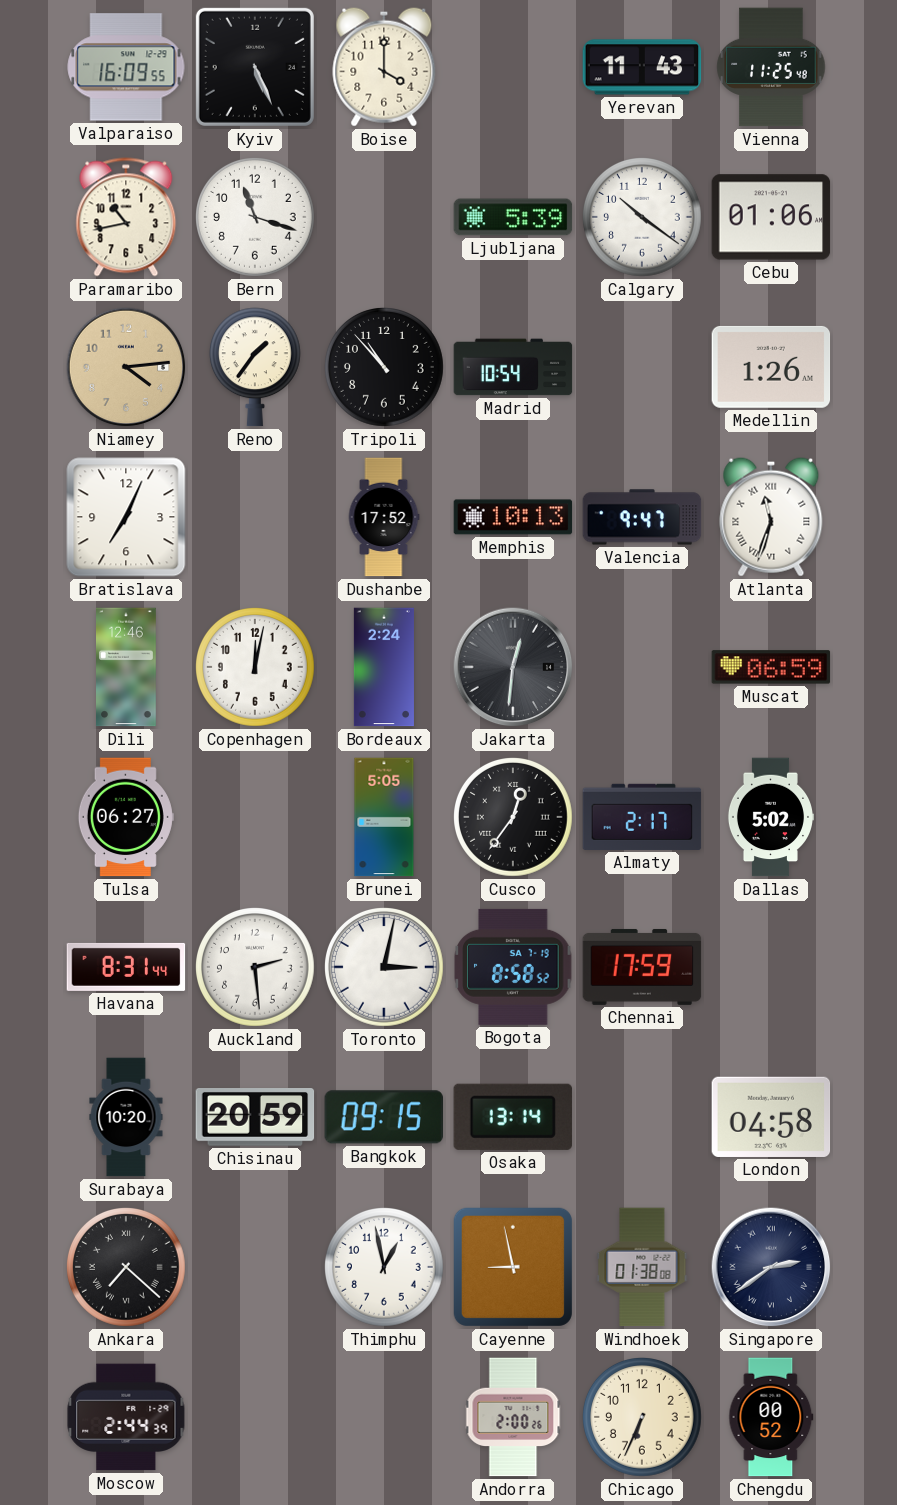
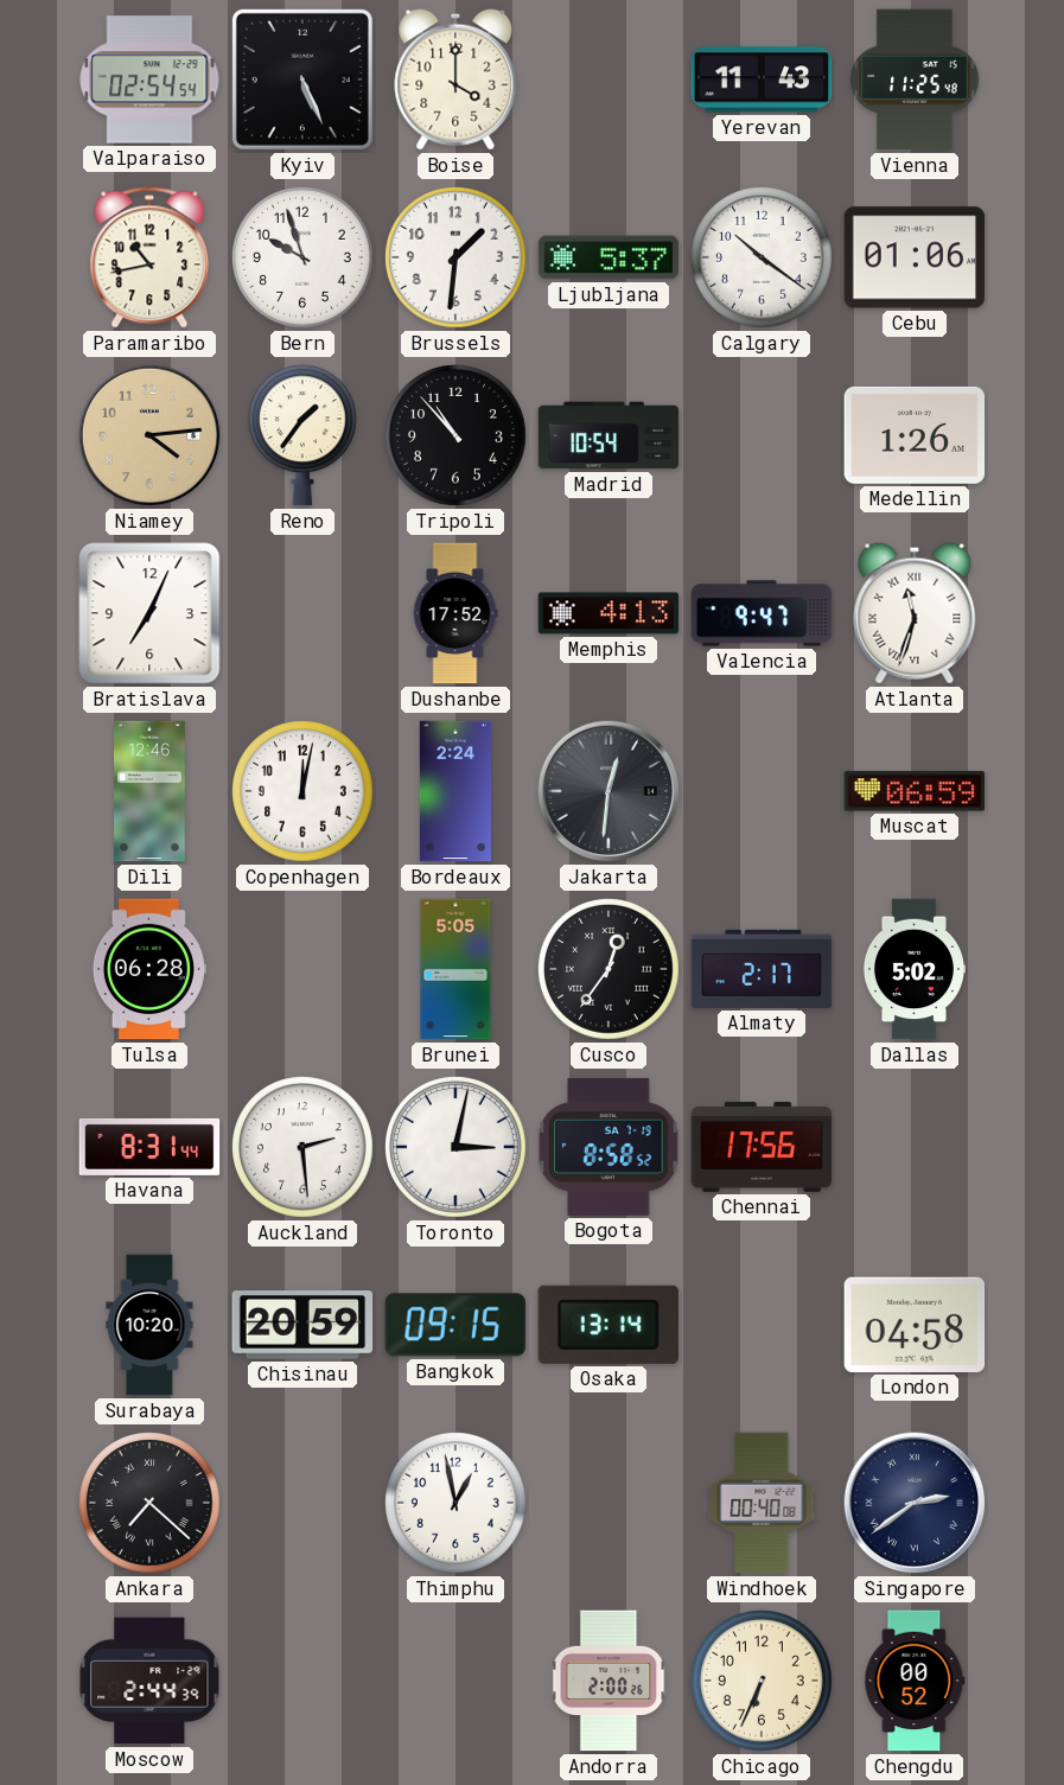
Valparaiso: 16:09 -> 02:54
Bern: 11:18 -> 9:57
Brussels: none -> 1:31
Ljubljana: 5:39 -> 5:37
Memphis: 10:13 -> 4:13
Tulsa: 06:27 -> 06:28
Chennai: 17:59 -> 17:56
Cayenne: 8:58 -> none
Windhoek: 01:38 -> 00:40
